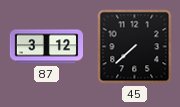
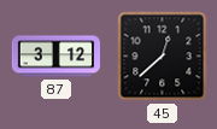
45: 7:38 -> 12:38
